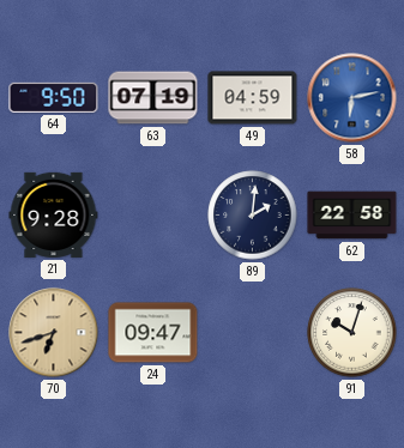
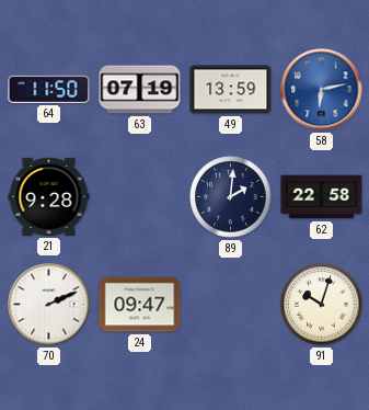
64: 9:50 -> 11:50
49: 04:59 -> 13:59
70: 6:42 -> 2:11
70 dial: champagne -> white
